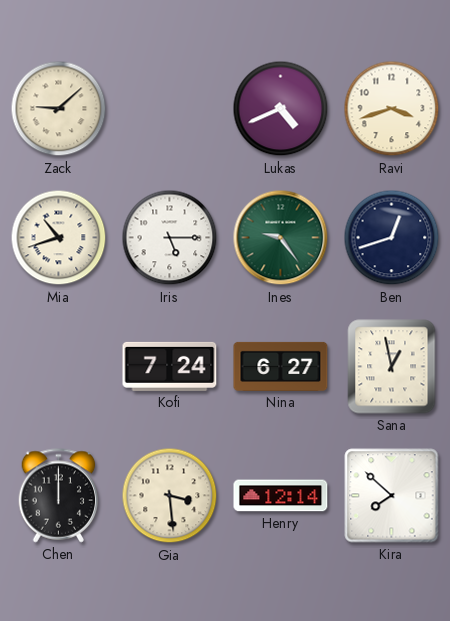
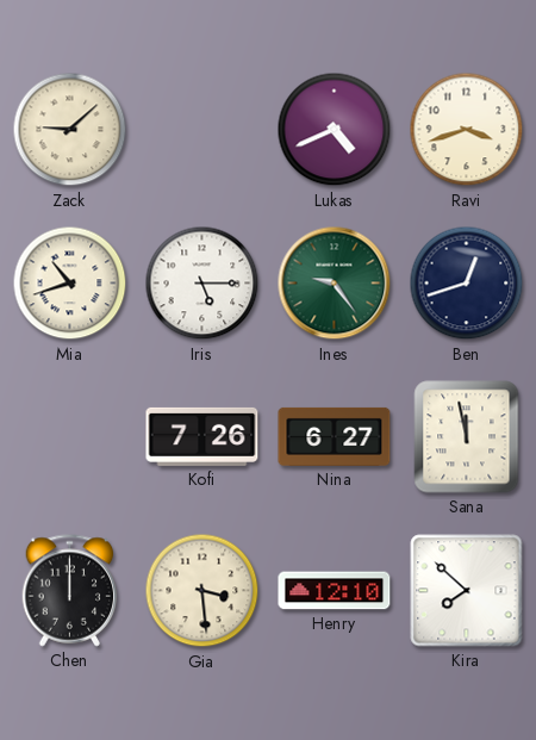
Kofi: 7:24 -> 7:26
Sana: 12:58 -> 11:58
Henry: 12:14 -> 12:10
